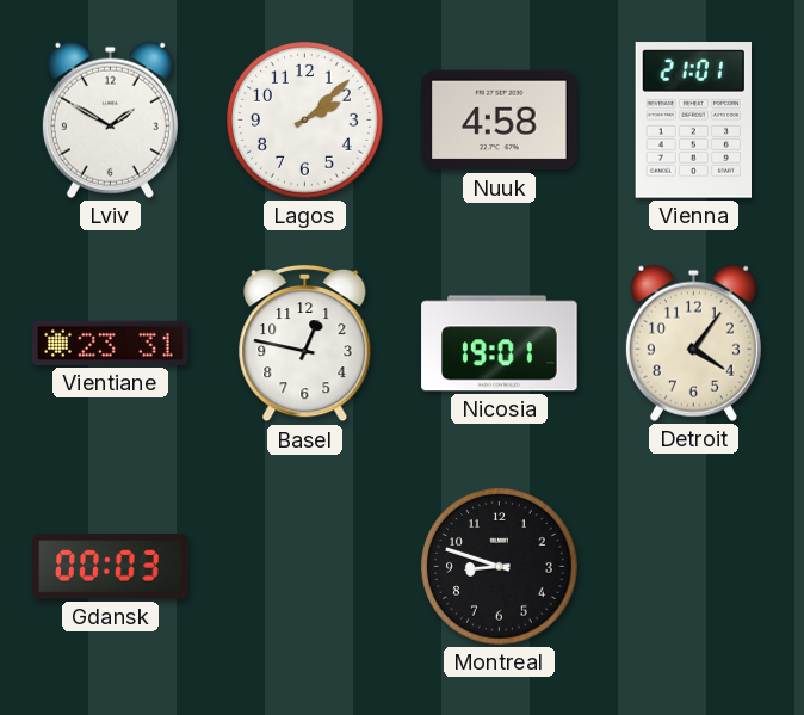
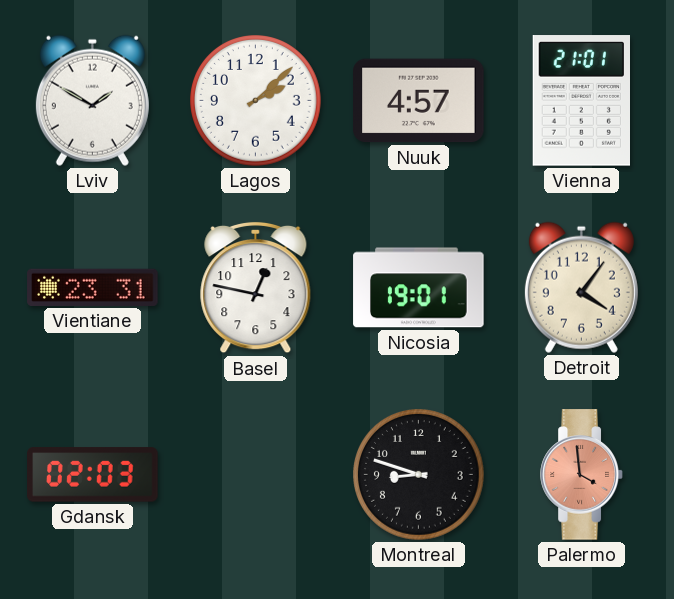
Nuuk: 4:58 -> 4:57
Gdansk: 00:03 -> 02:03
Palermo: none -> 3:59
